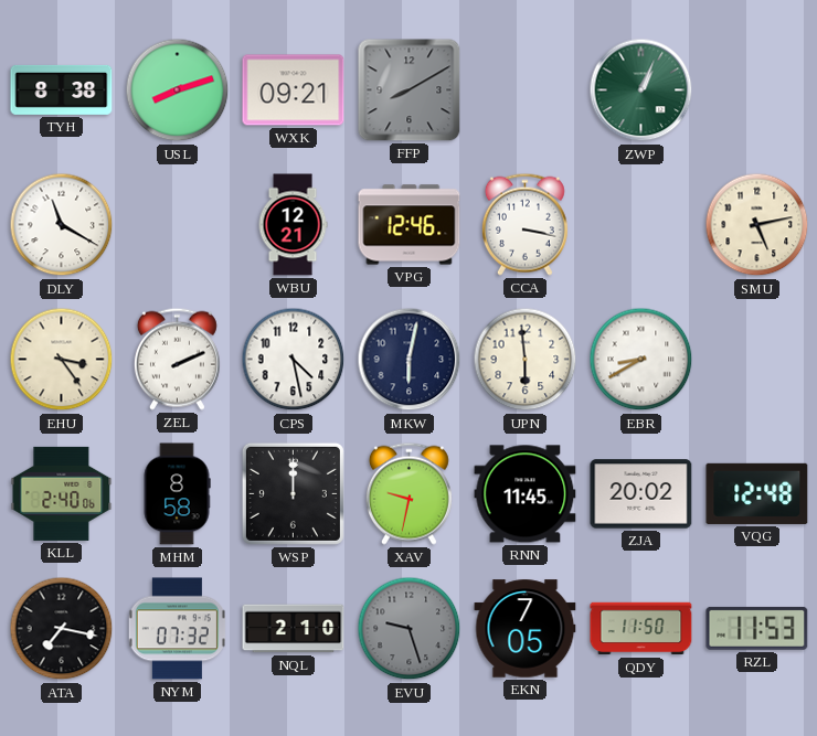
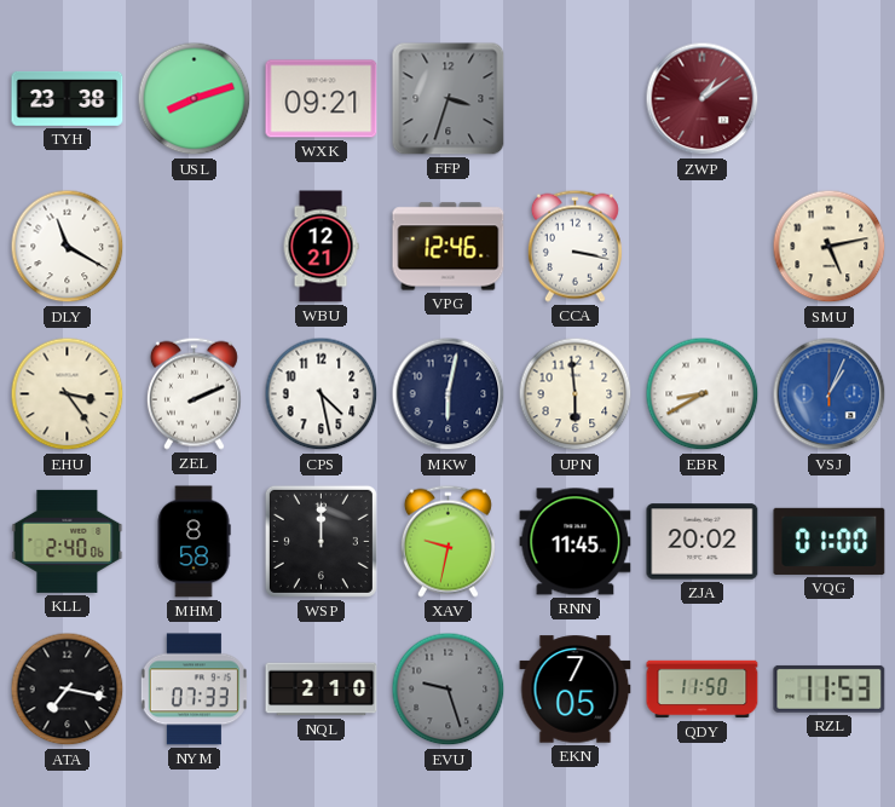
TYH: 8:38 -> 23:38
FFP: 8:10 -> 3:33
ZWP: 1:04 -> 1:09
ZWP dial: green -> burgundy
VSJ: none -> 1:04
VQG: 12:48 -> 01:00
NYM: 07:32 -> 07:33
